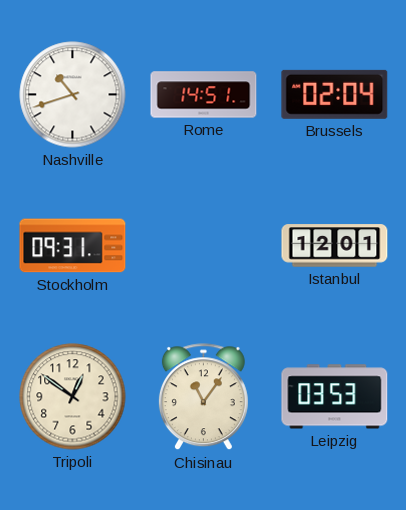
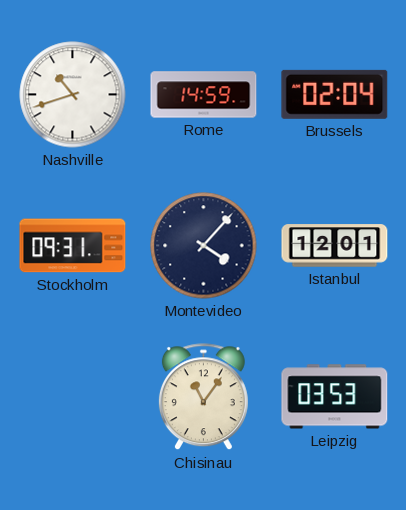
Rome: 14:51 -> 14:59
Montevideo: none -> 4:07
Tripoli: 12:51 -> none
